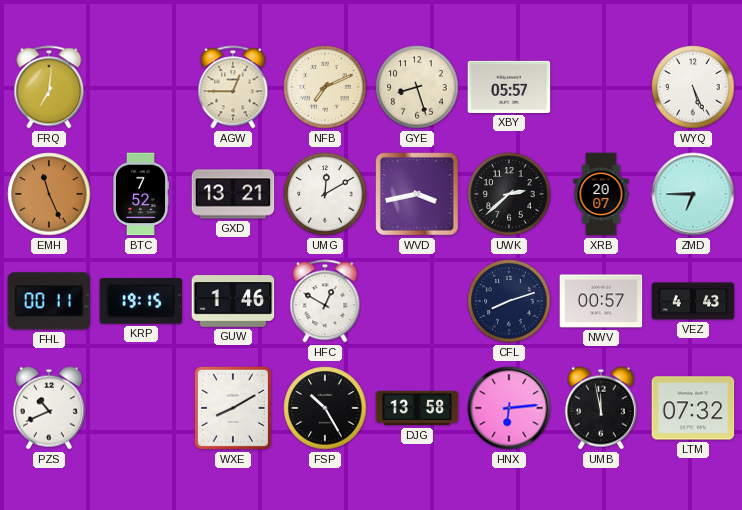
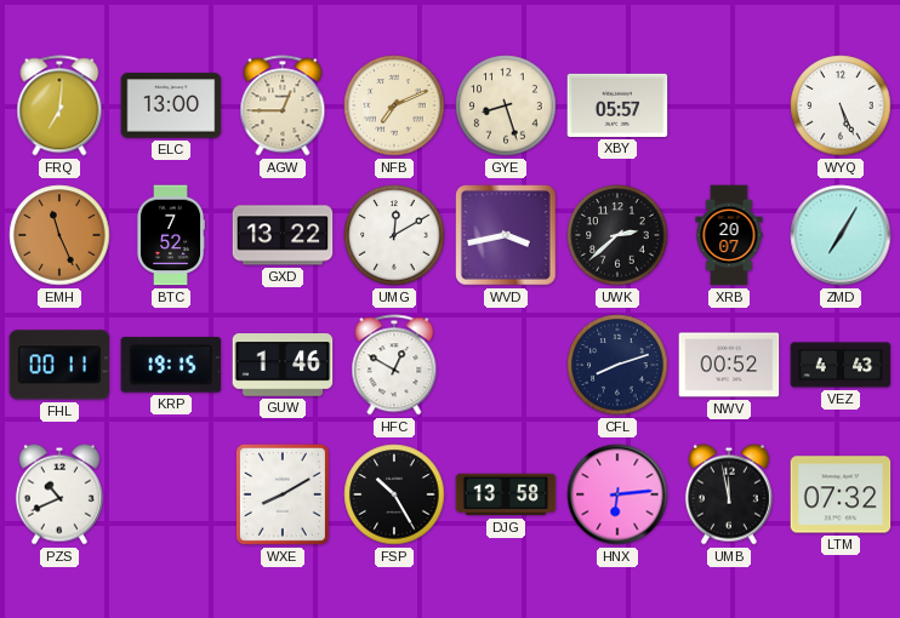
ELC: none -> 13:00
GXD: 13:21 -> 13:22
ZMD: 6:45 -> 7:05
NWV: 00:57 -> 00:52
